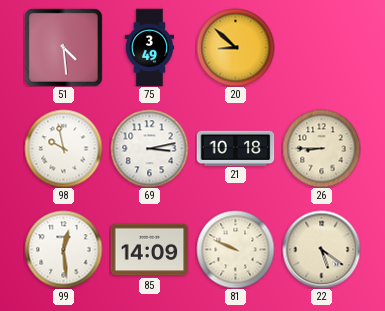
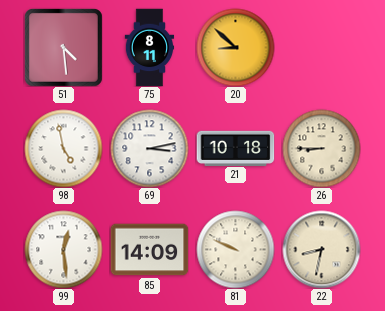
75: 3:49 -> 8:11
98: 9:58 -> 4:58
22: 5:21 -> 8:32
